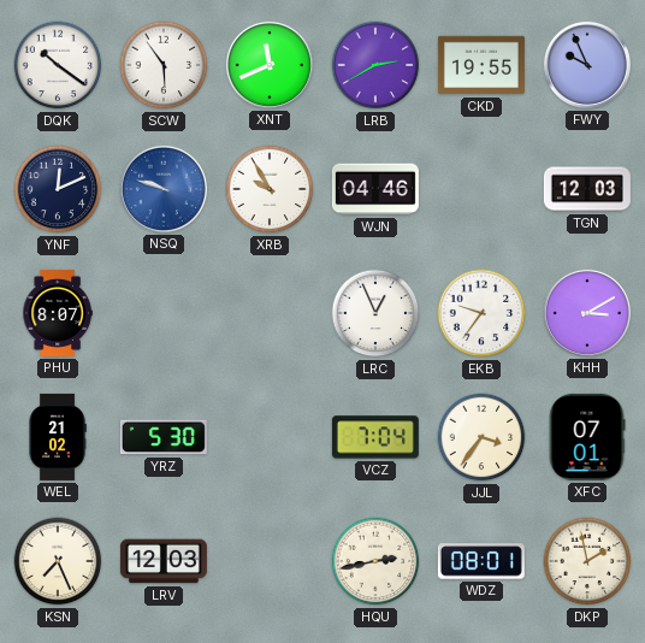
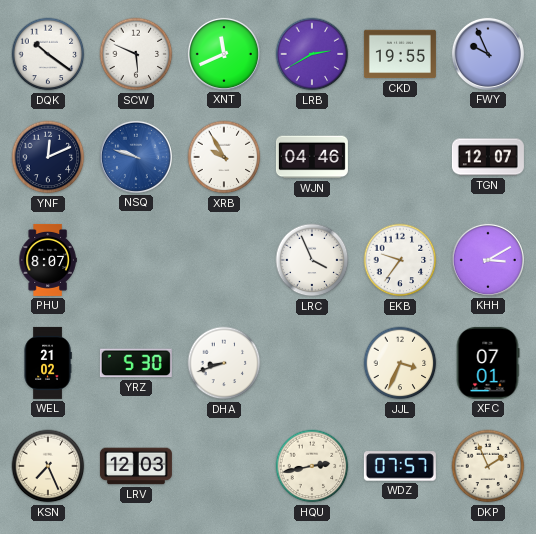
SCW: 5:54 -> 5:49
TGN: 12:03 -> 12:07
LRC: 12:56 -> 3:56
DHA: none -> 8:42
VCZ: 7:04 -> none
JJL: 3:36 -> 3:34
WDZ: 08:01 -> 07:57
DKP: 1:58 -> 1:56
